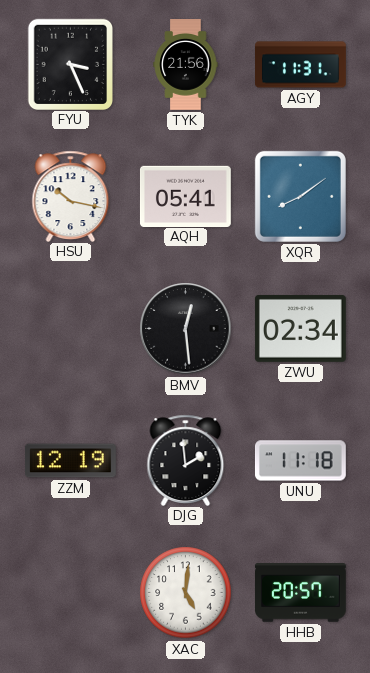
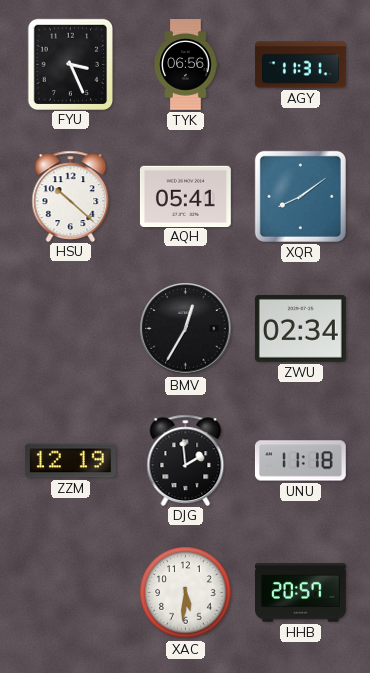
TYK: 21:56 -> 06:56
HSU: 10:17 -> 10:22
BMV: 12:29 -> 12:35
XAC: 5:01 -> 5:31
